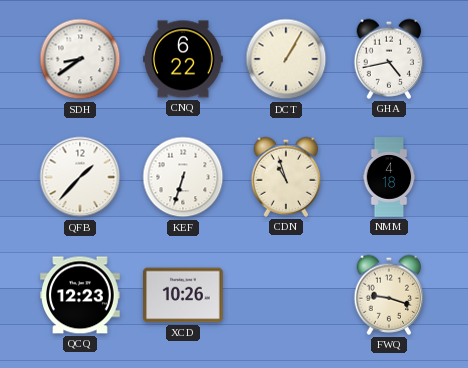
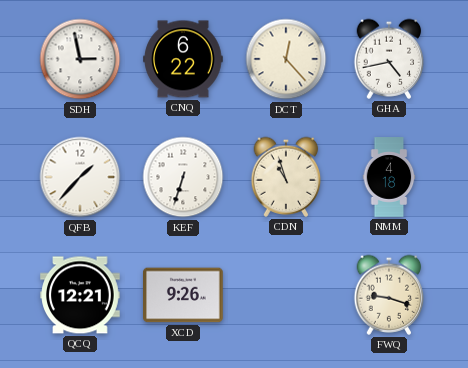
SDH: 8:39 -> 2:58
DCT: 1:05 -> 12:23
QCQ: 12:23 -> 12:21
XCD: 10:26 -> 9:26
